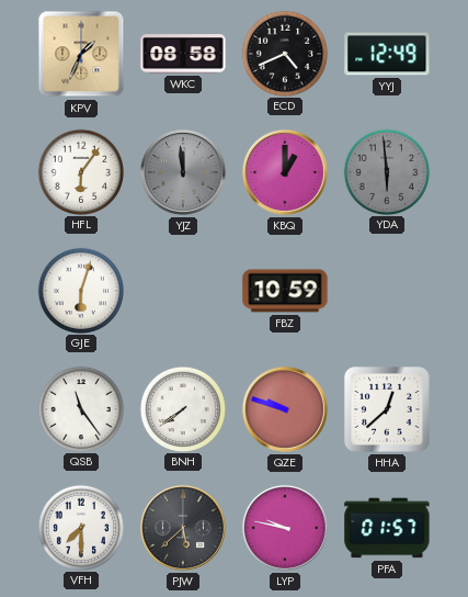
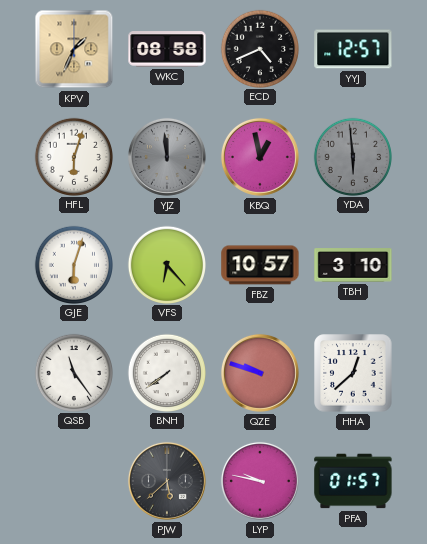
YYJ: 12:49 -> 12:57
HFL: 6:06 -> 6:03
KBQ: 1:00 -> 12:58
VFS: none -> 6:23
FBZ: 10:59 -> 10:57
TBH: none -> 3:10
VFH: 7:30 -> none
